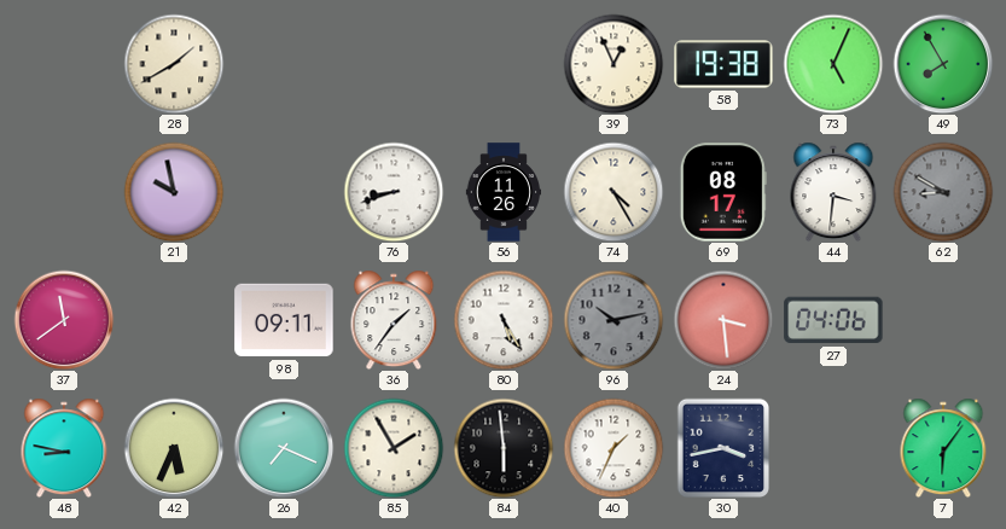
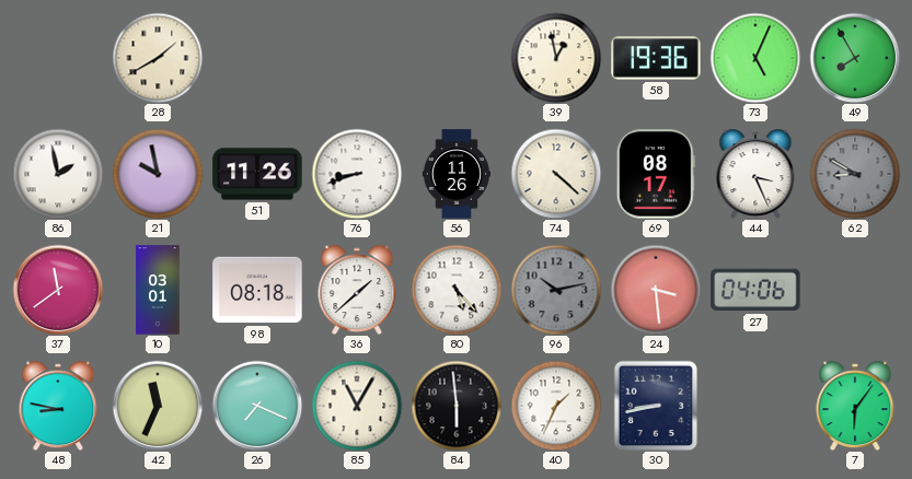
39: 12:56 -> 12:58
58: 19:38 -> 19:36
86: none -> 1:58
51: none -> 11:26
74: 4:25 -> 4:22
44: 3:31 -> 3:26
10: none -> 03:01
98: 09:11 -> 08:18
36: 1:36 -> 1:38
80: 5:25 -> 5:23
42: 5:34 -> 11:34
85: 1:55 -> 11:05
30: 3:43 -> 8:43
